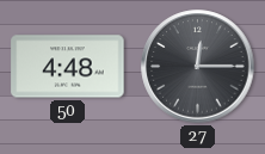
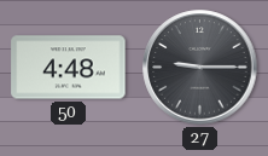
27: 12:15 -> 9:15
